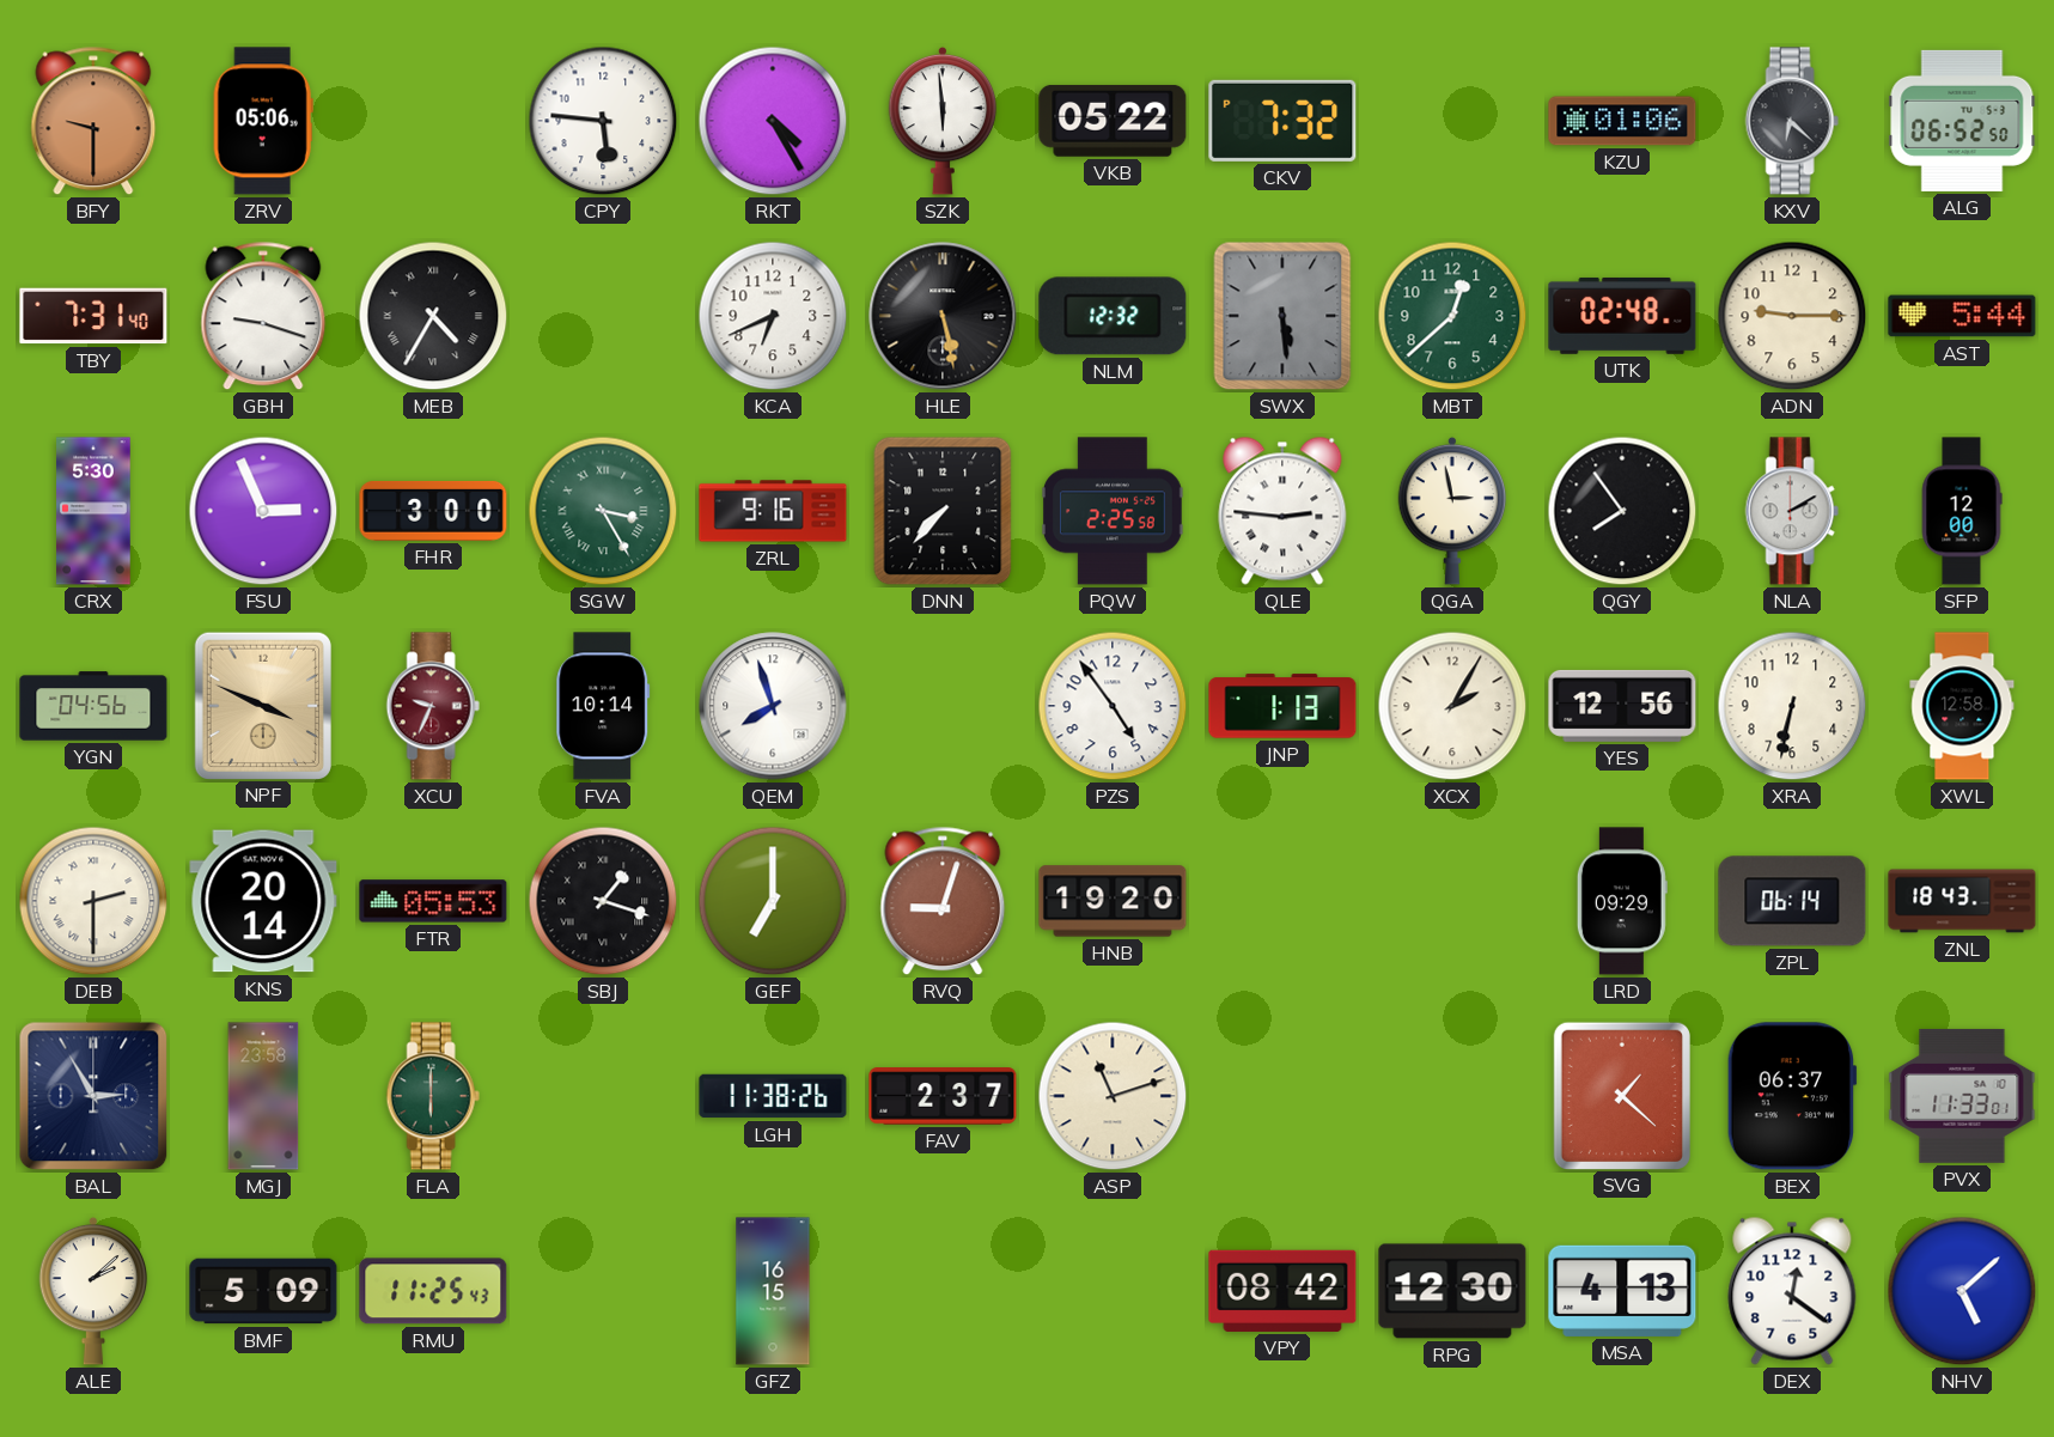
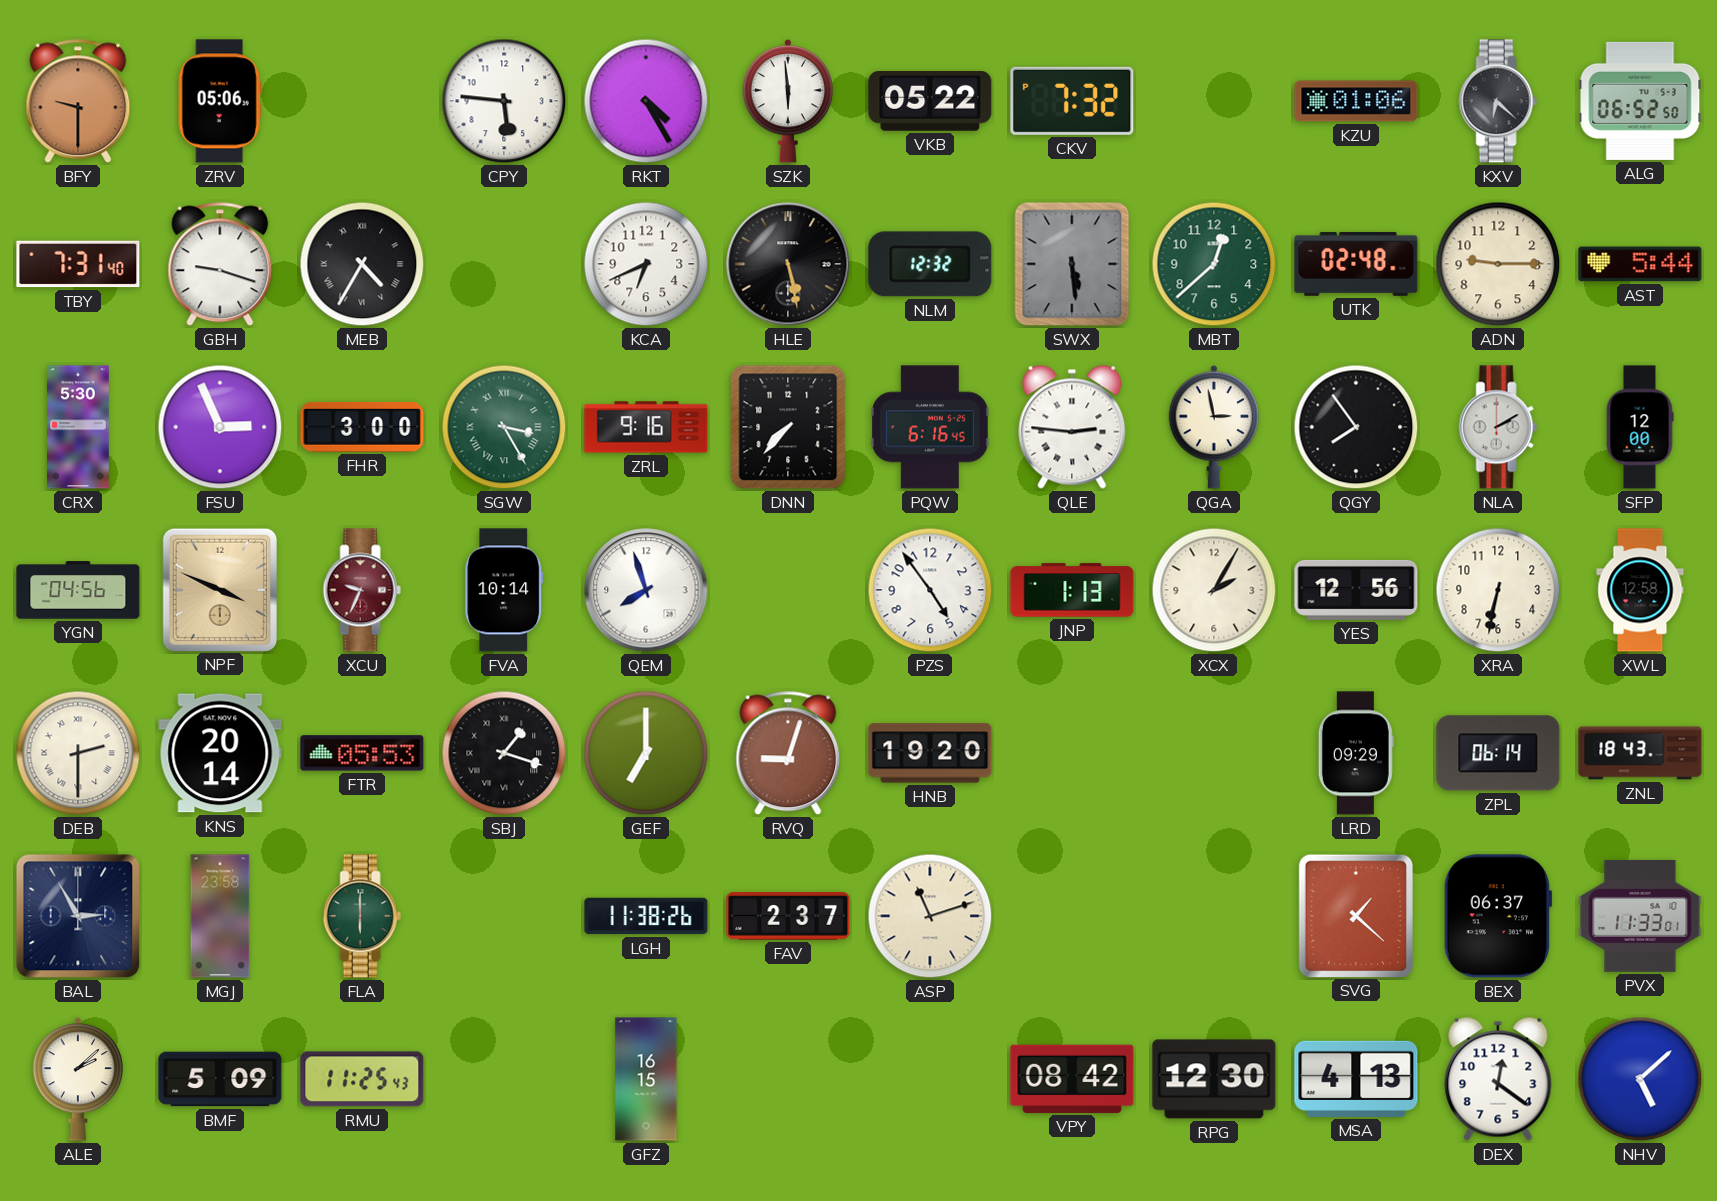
PQW: 2:25 -> 6:16
